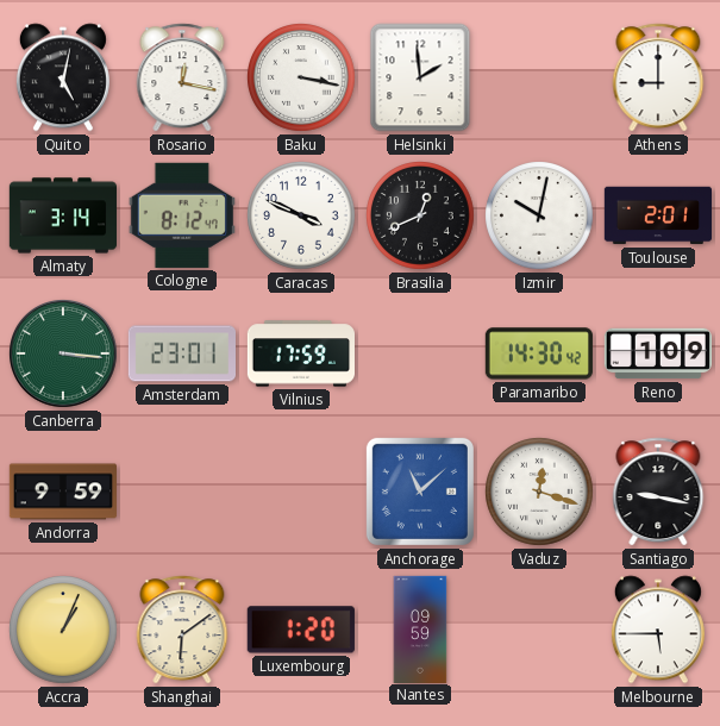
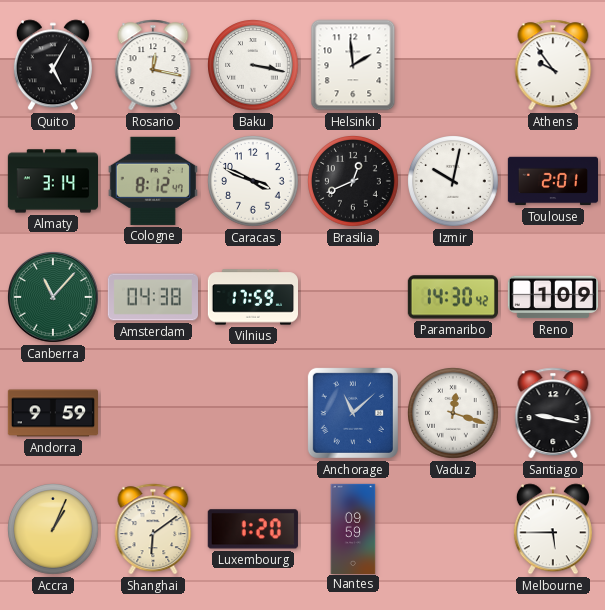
Quito: 5:02 -> 5:05
Athens: 9:00 -> 9:54
Canberra: 3:16 -> 11:07
Amsterdam: 23:01 -> 04:38
